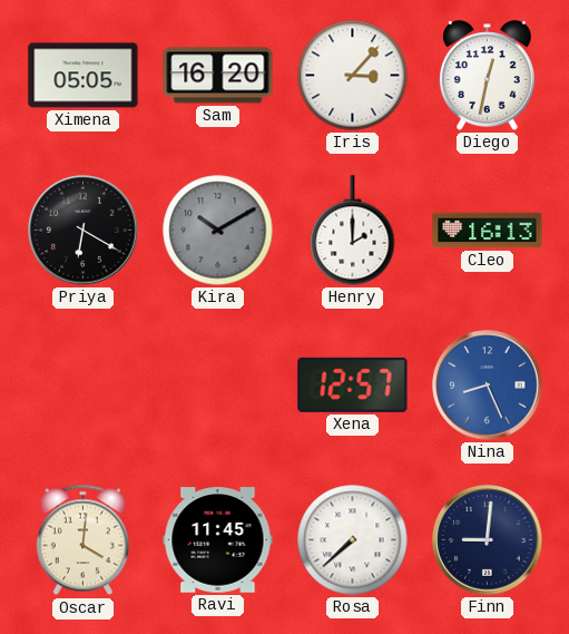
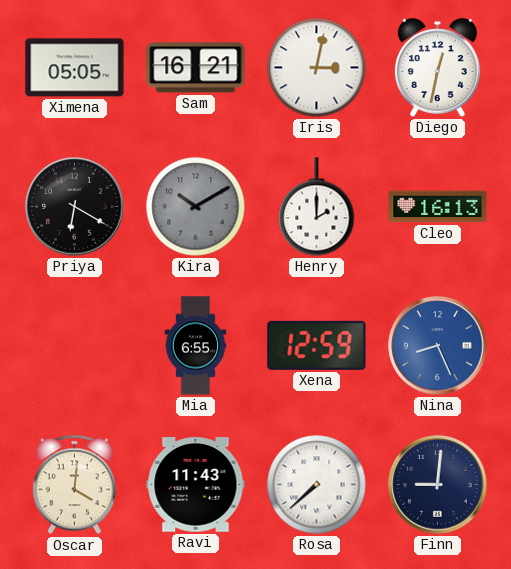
Sam: 16:20 -> 16:21
Iris: 3:07 -> 3:02
Mia: none -> 6:55
Xena: 12:57 -> 12:59
Ravi: 11:45 -> 11:43
